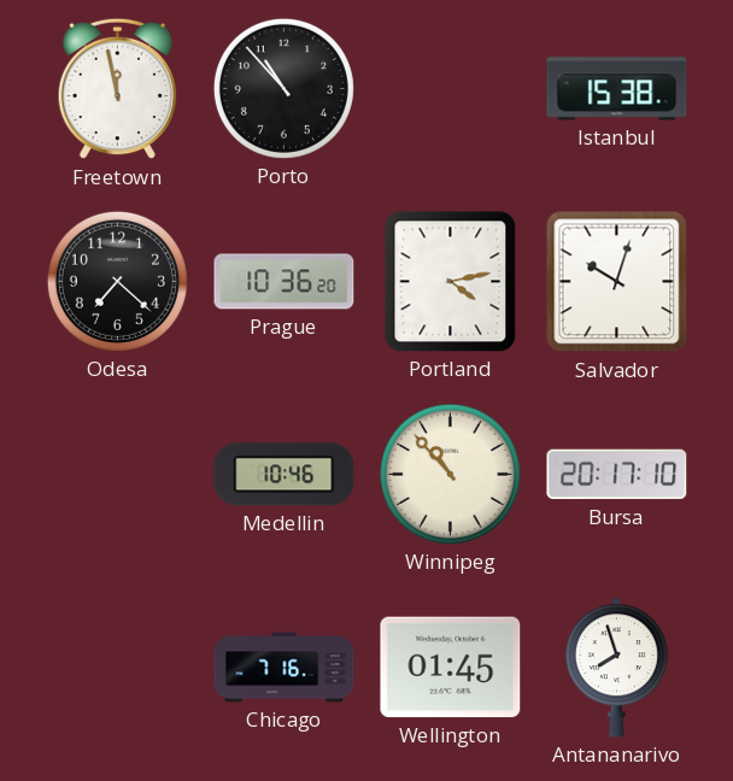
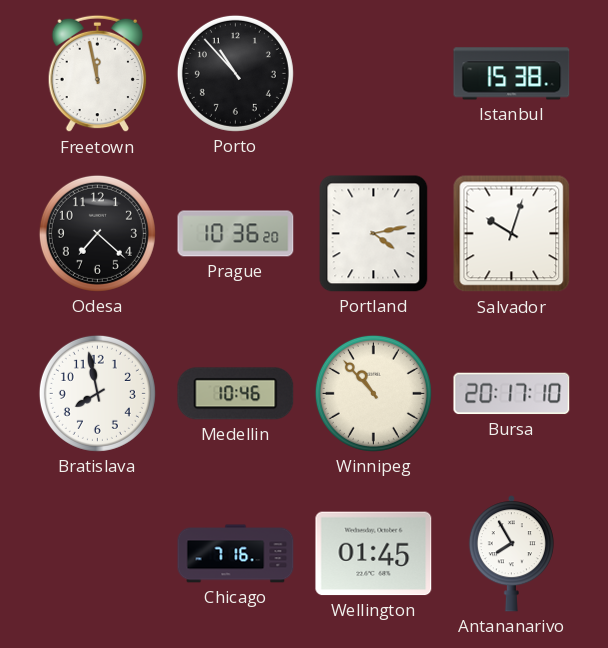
Bratislava: none -> 7:58
Antananarivo: 7:57 -> 7:55
